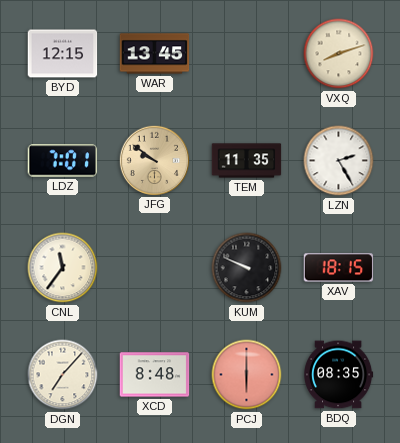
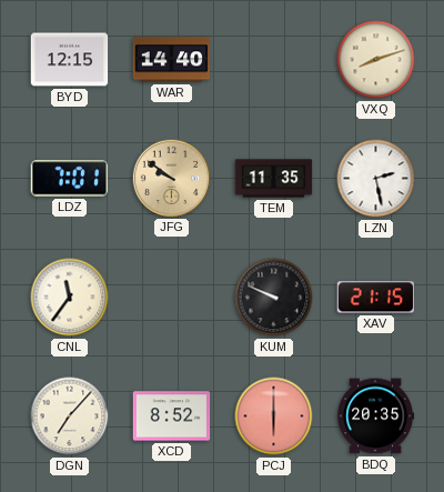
WAR: 13:45 -> 14:40
LZN: 2:25 -> 2:28
XAV: 18:15 -> 21:15
XCD: 8:48 -> 8:52
BDQ: 08:35 -> 20:35
